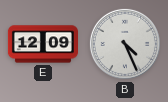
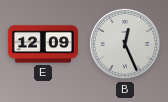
B: 4:26 -> 12:26
